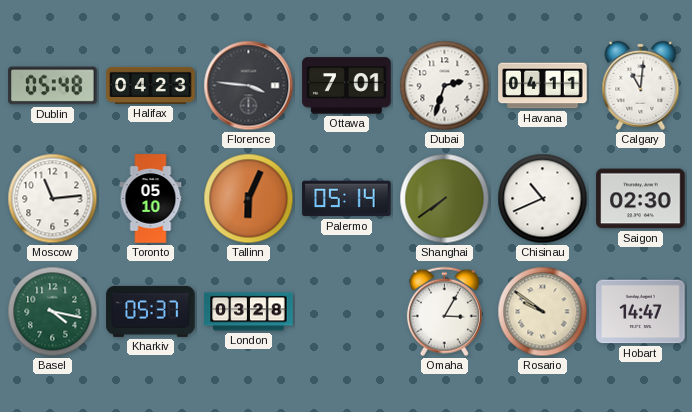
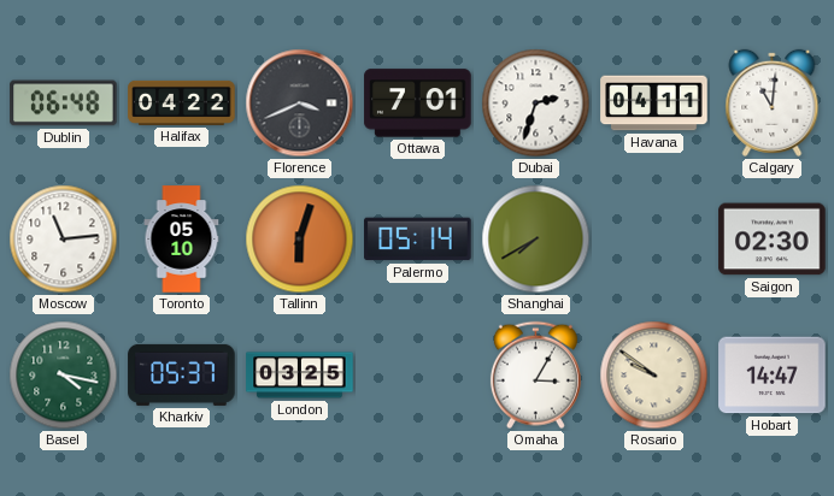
Dublin: 05:48 -> 06:48
Halifax: 04:23 -> 04:22
Florence: 3:46 -> 3:41
Tallinn: 6:04 -> 6:03
Shanghai: 7:39 -> 7:40
Chisinau: 10:41 -> none
London: 03:28 -> 03:25
